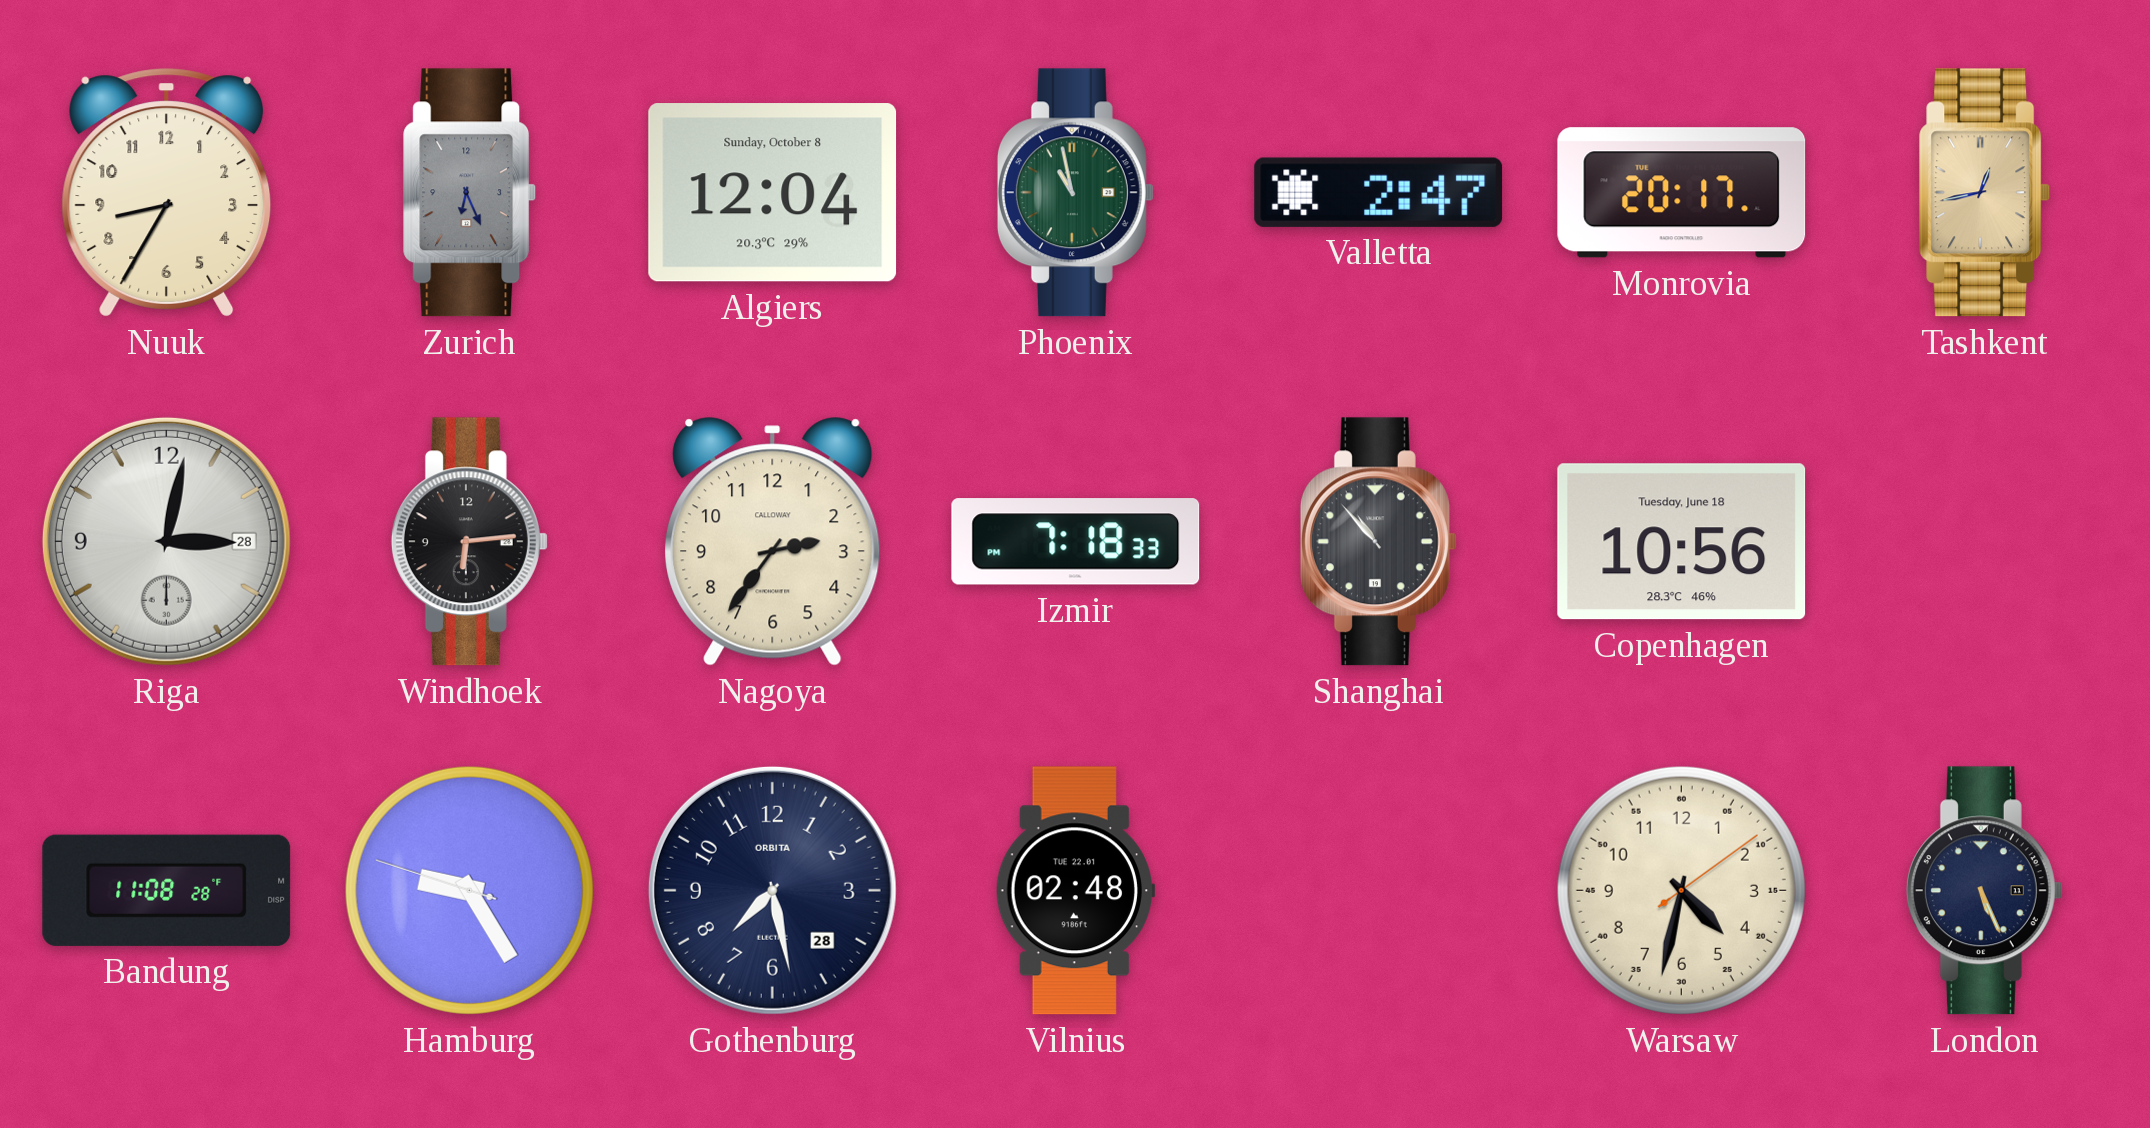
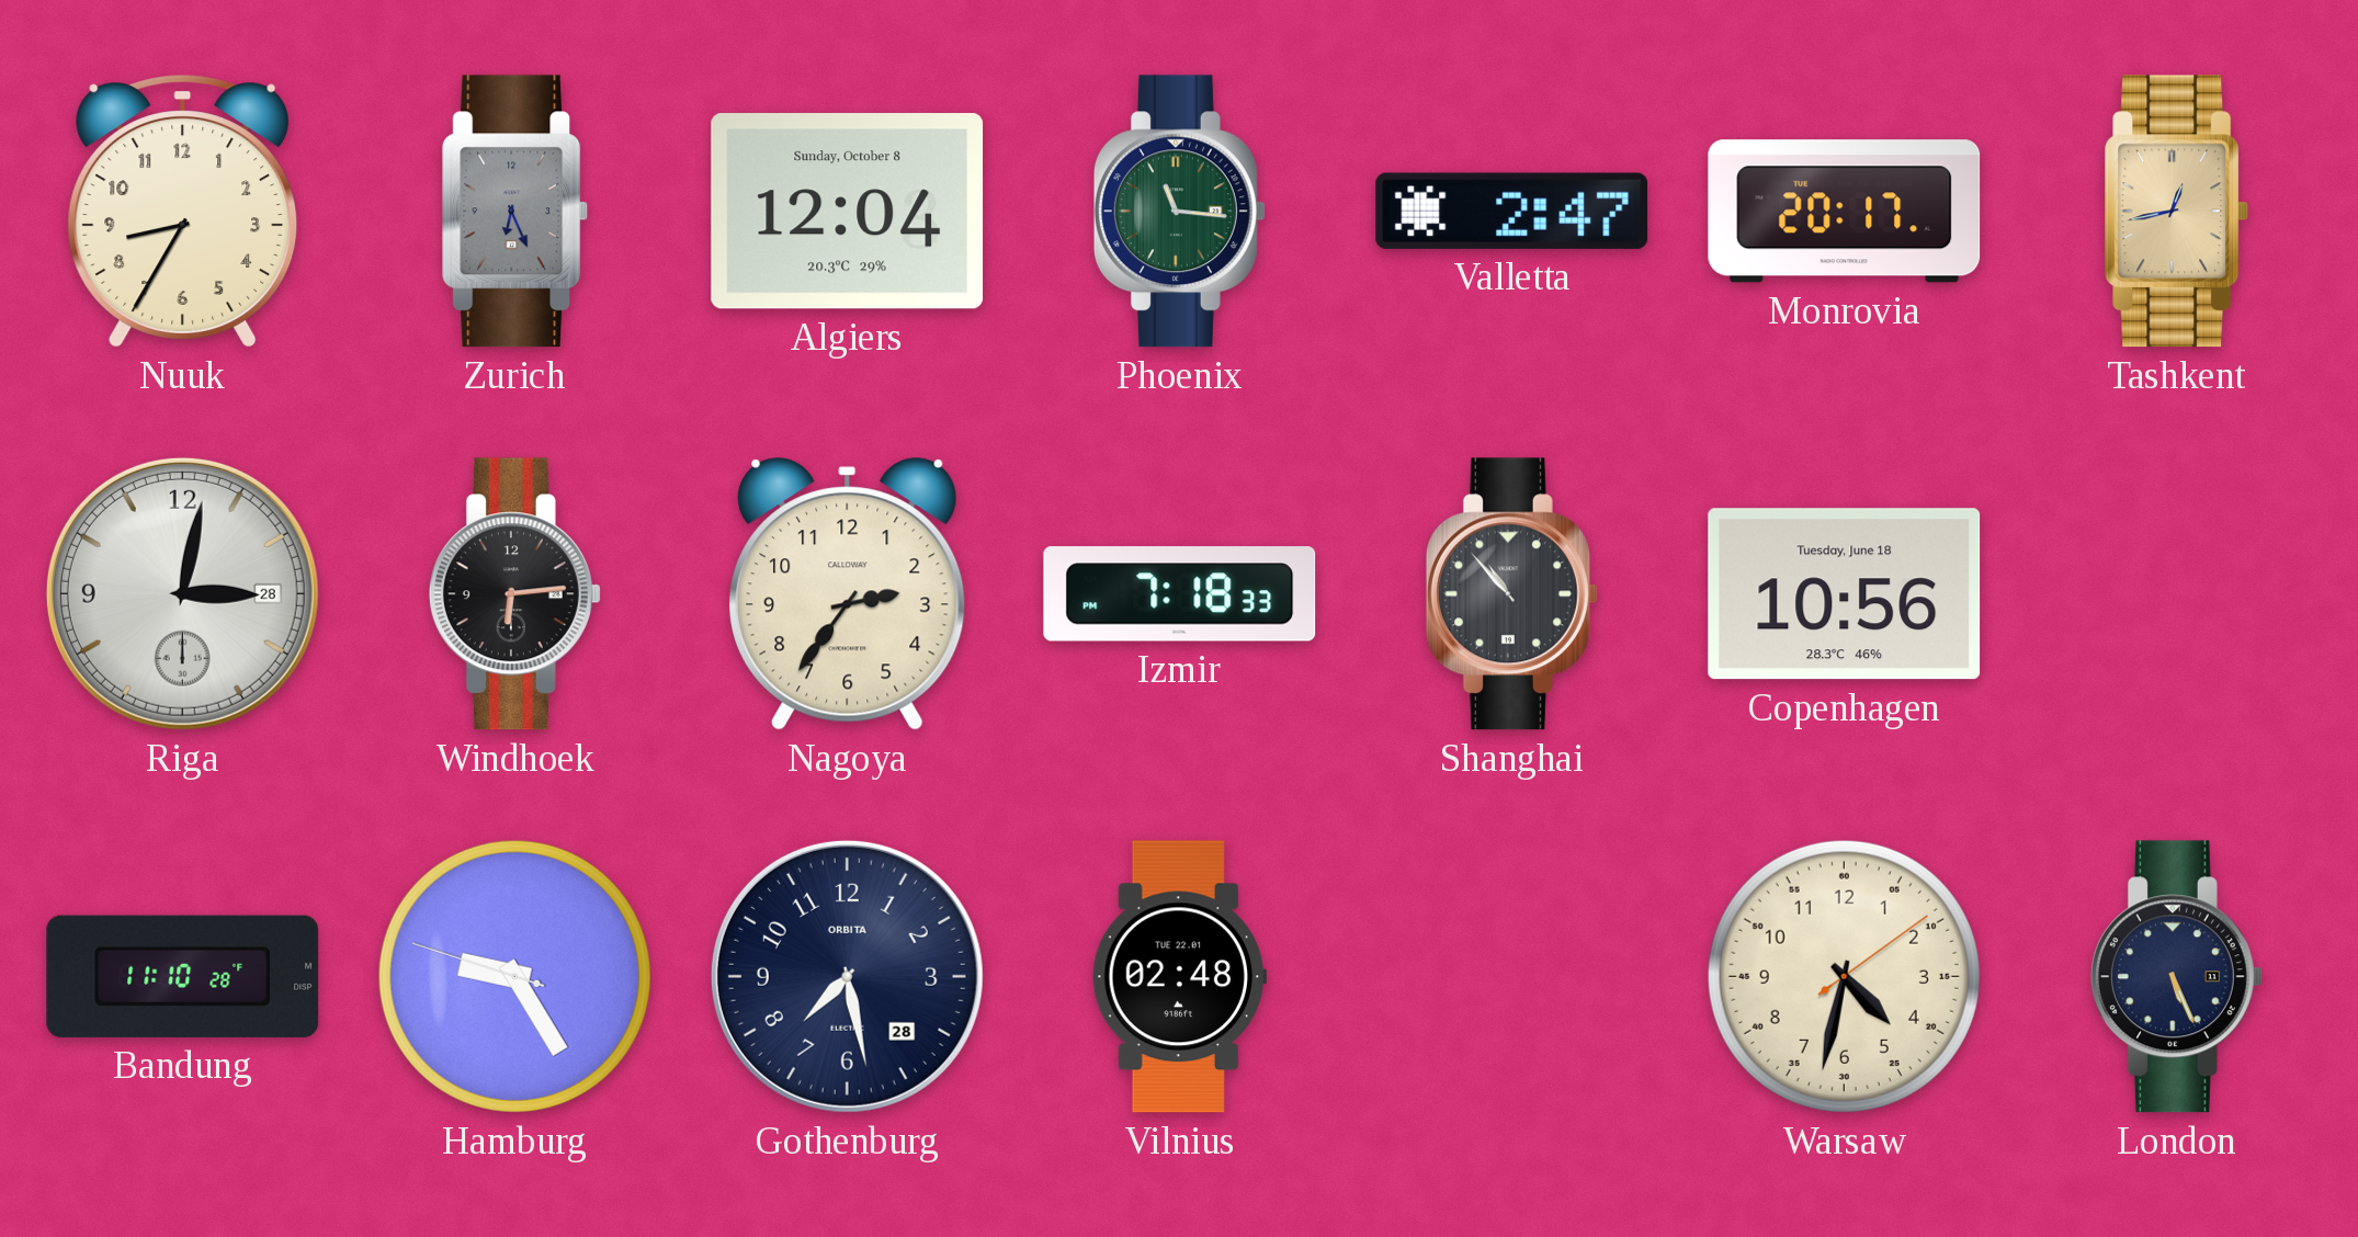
Phoenix: 10:58 -> 11:16
Bandung: 11:08 -> 11:10
